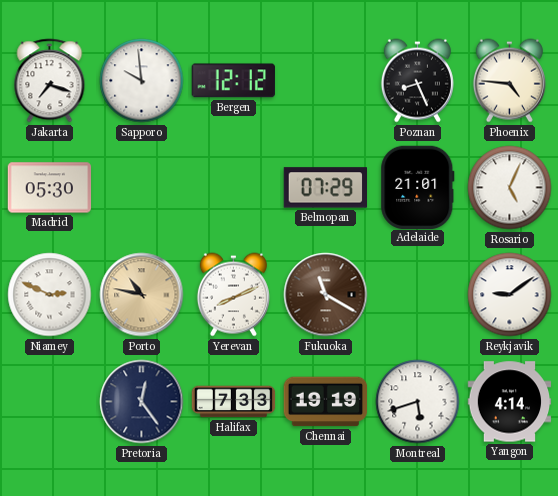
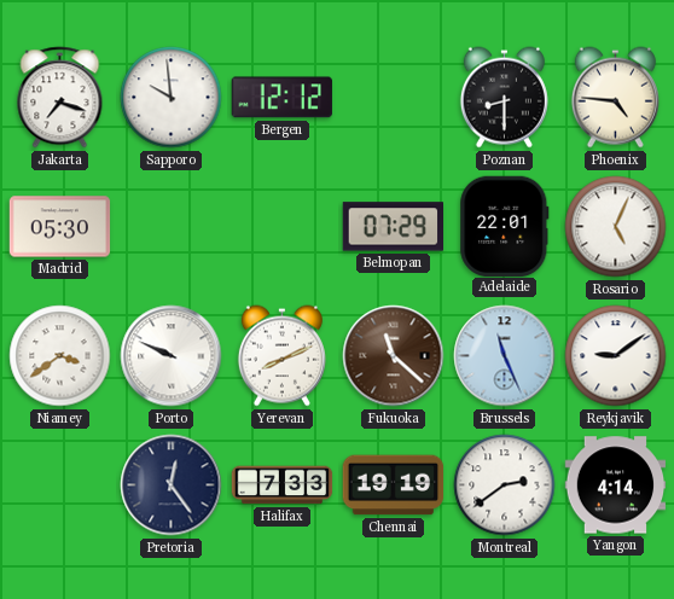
Poznan: 8:26 -> 8:30
Adelaide: 21:01 -> 22:01
Niamey: 2:49 -> 3:39
Porto: 10:47 -> 9:49
Porto dial: champagne -> white
Fukuoka: 11:20 -> 11:22
Brussels: none -> 11:26
Montreal: 5:42 -> 2:39
